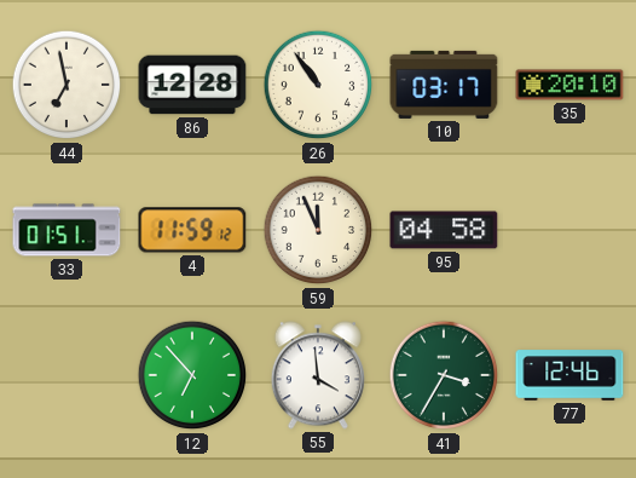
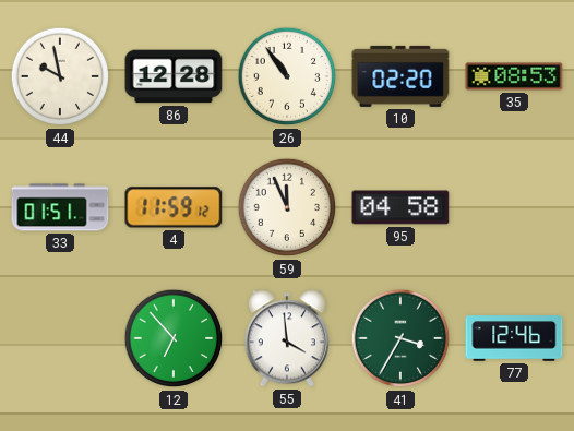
44: 6:58 -> 9:58
10: 03:17 -> 02:20
35: 20:10 -> 08:53
